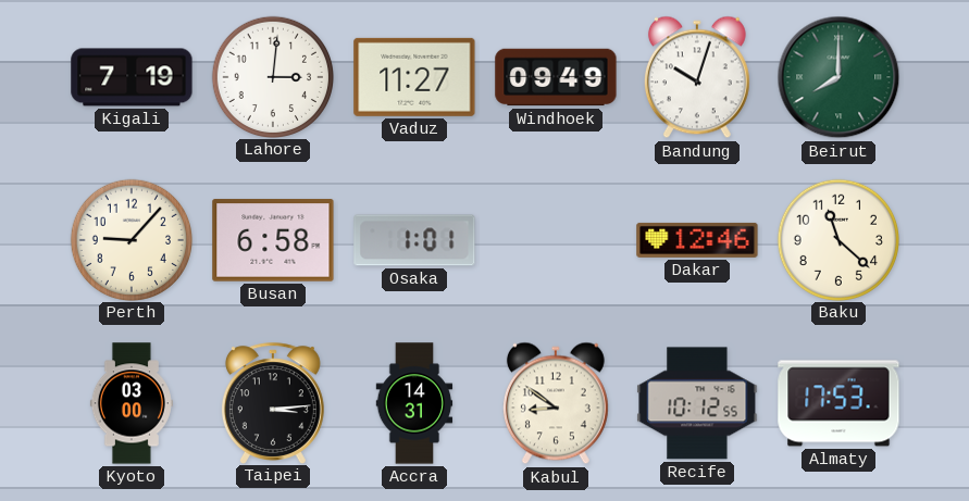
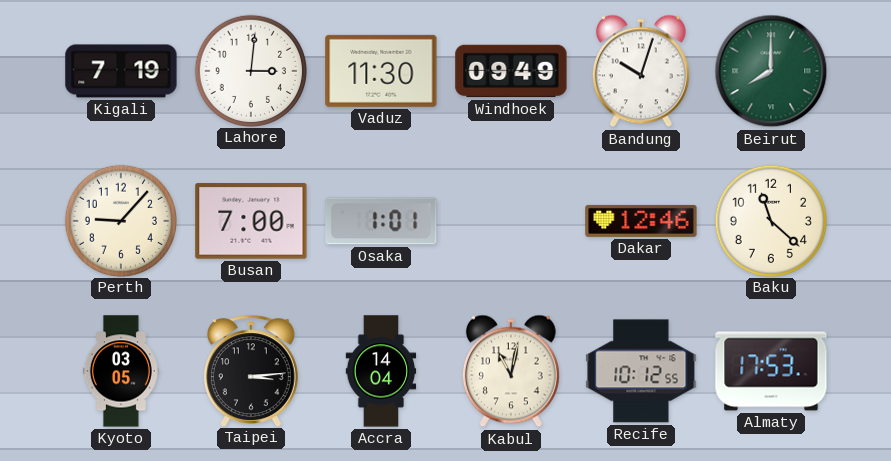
Vaduz: 11:27 -> 11:30
Busan: 6:58 -> 7:00
Kyoto: 03:00 -> 03:05
Accra: 14:31 -> 14:04
Kabul: 8:51 -> 11:02
